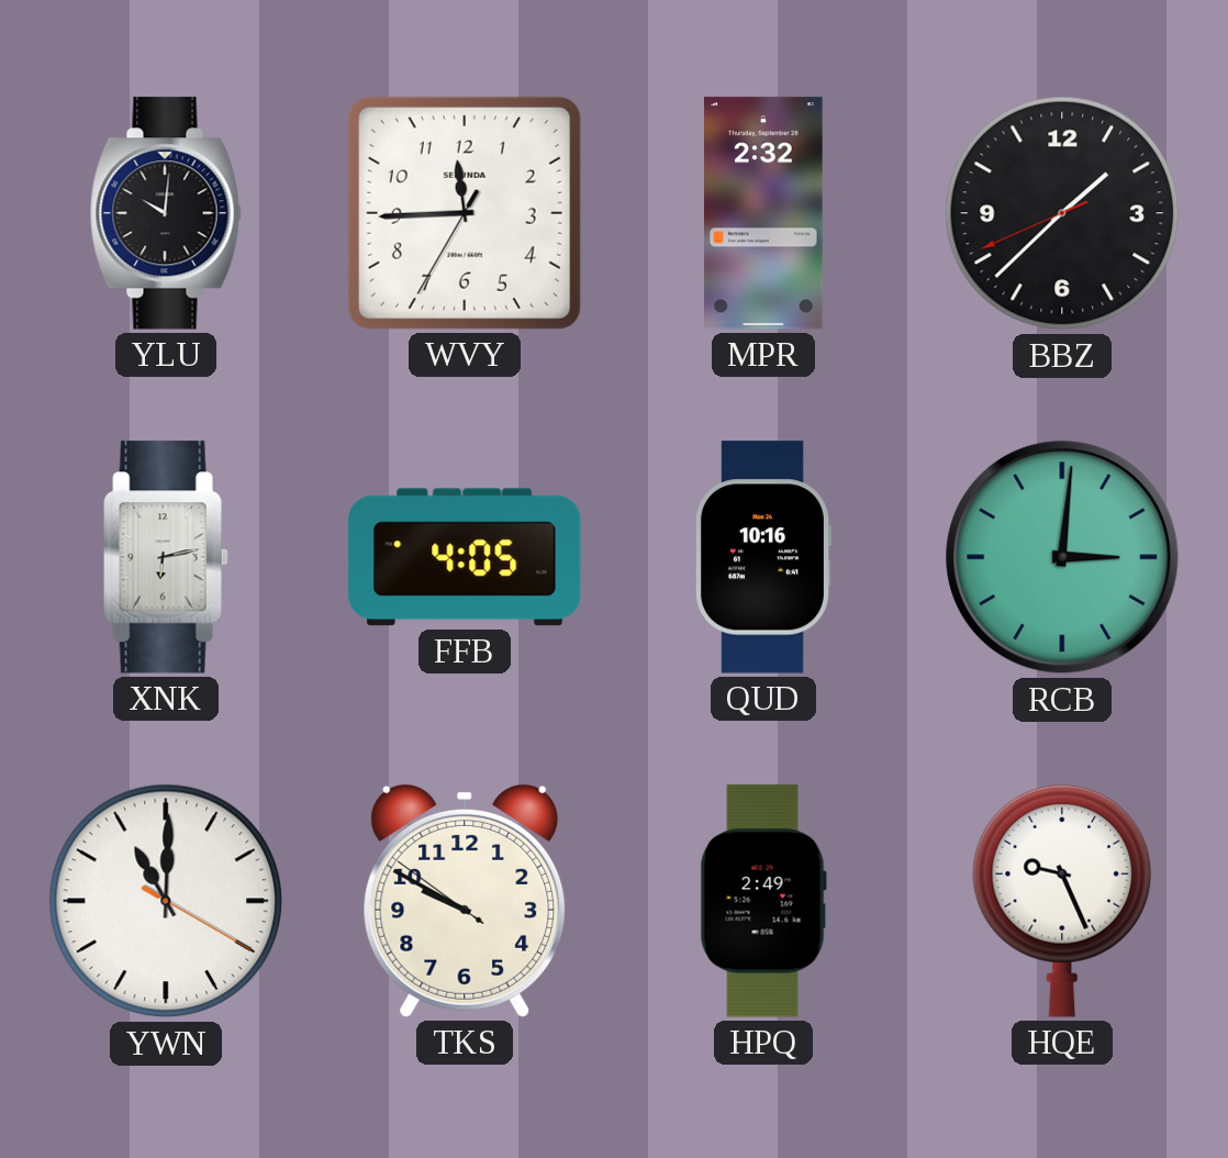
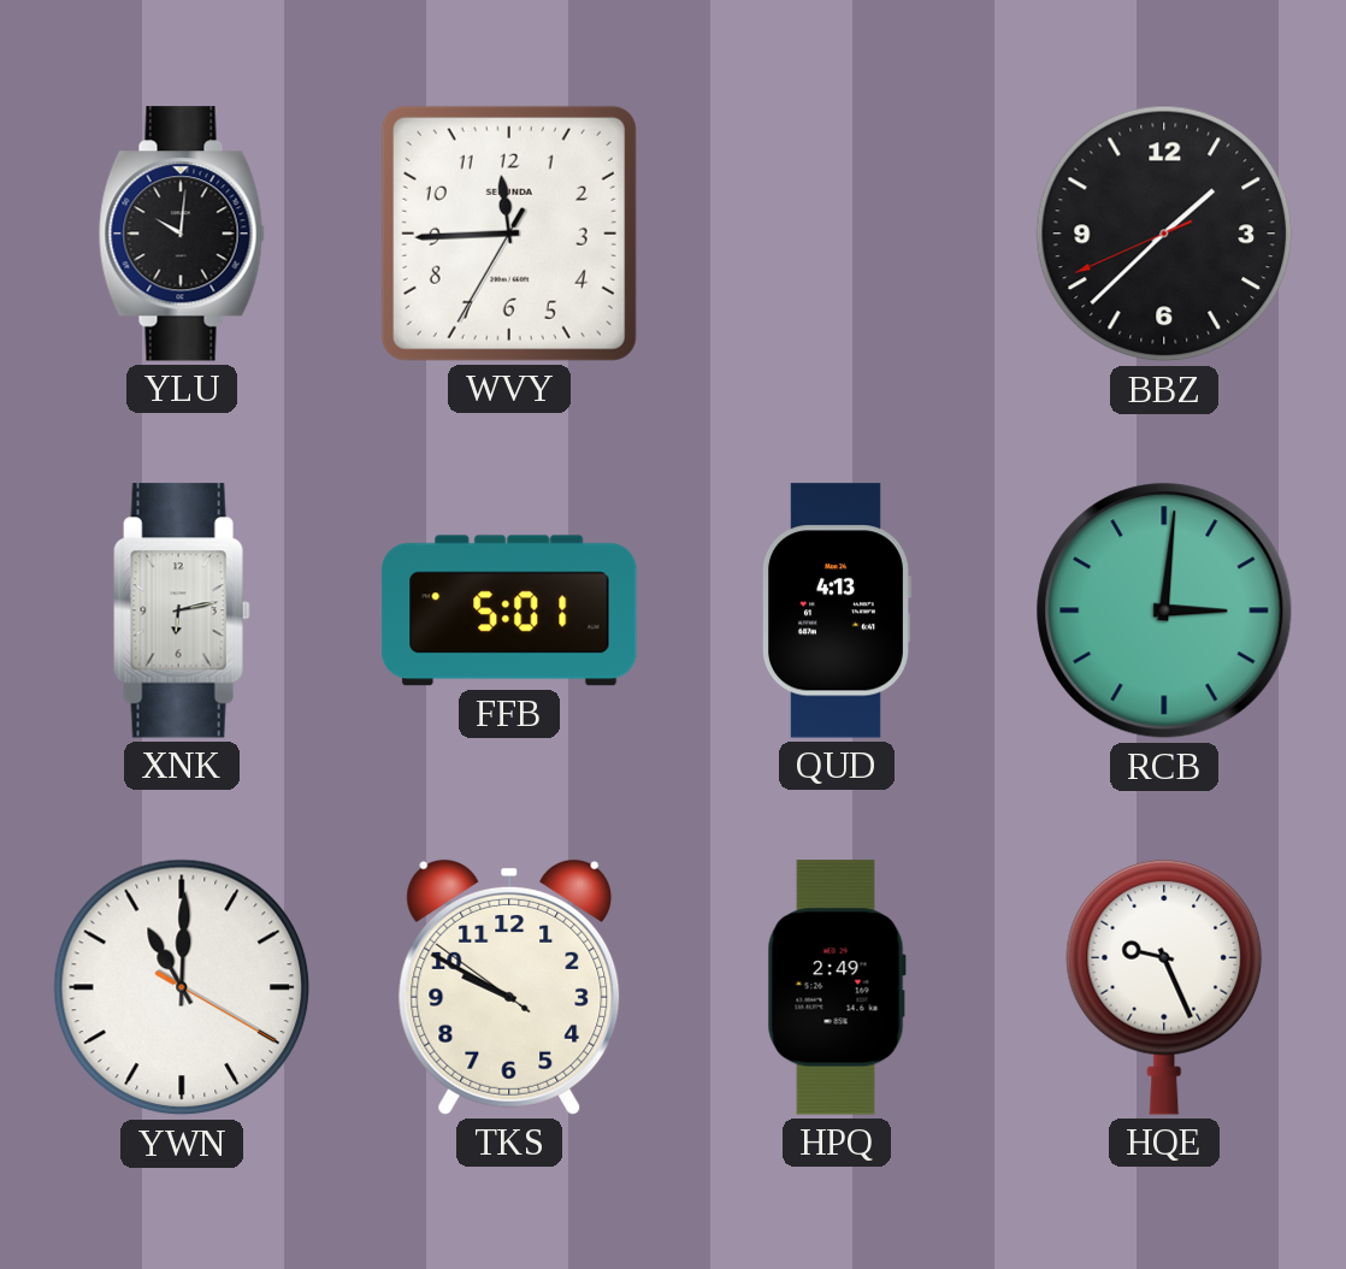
MPR: 2:32 -> none
FFB: 4:05 -> 5:01
QUD: 10:16 -> 4:13
